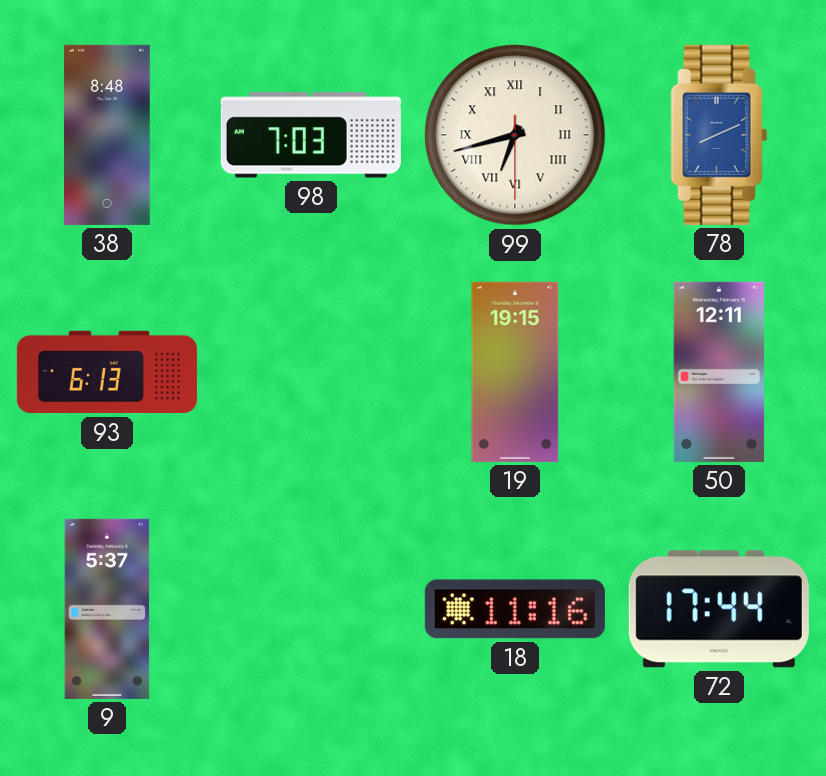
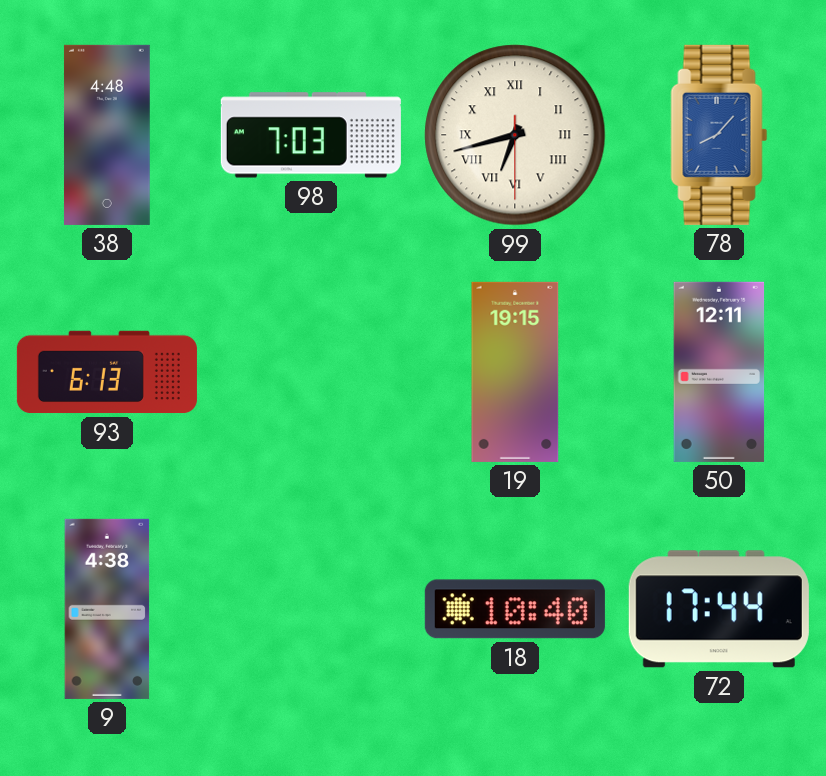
38: 8:48 -> 4:48
78: 8:11 -> 8:07
9: 5:37 -> 4:38
18: 11:16 -> 10:40
